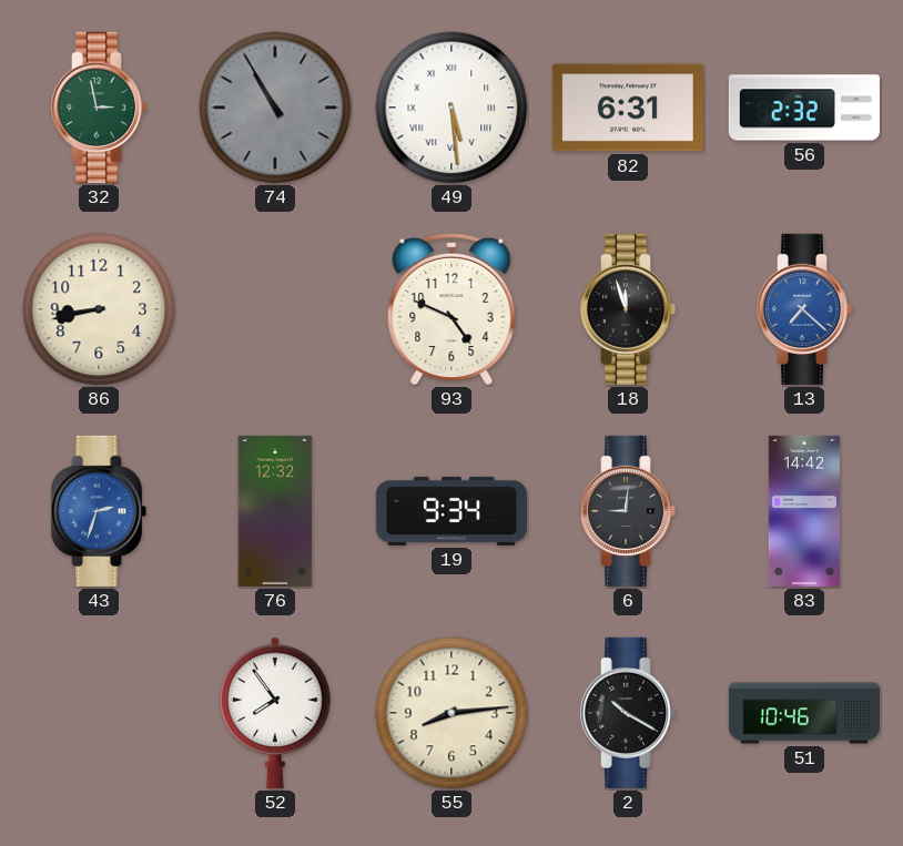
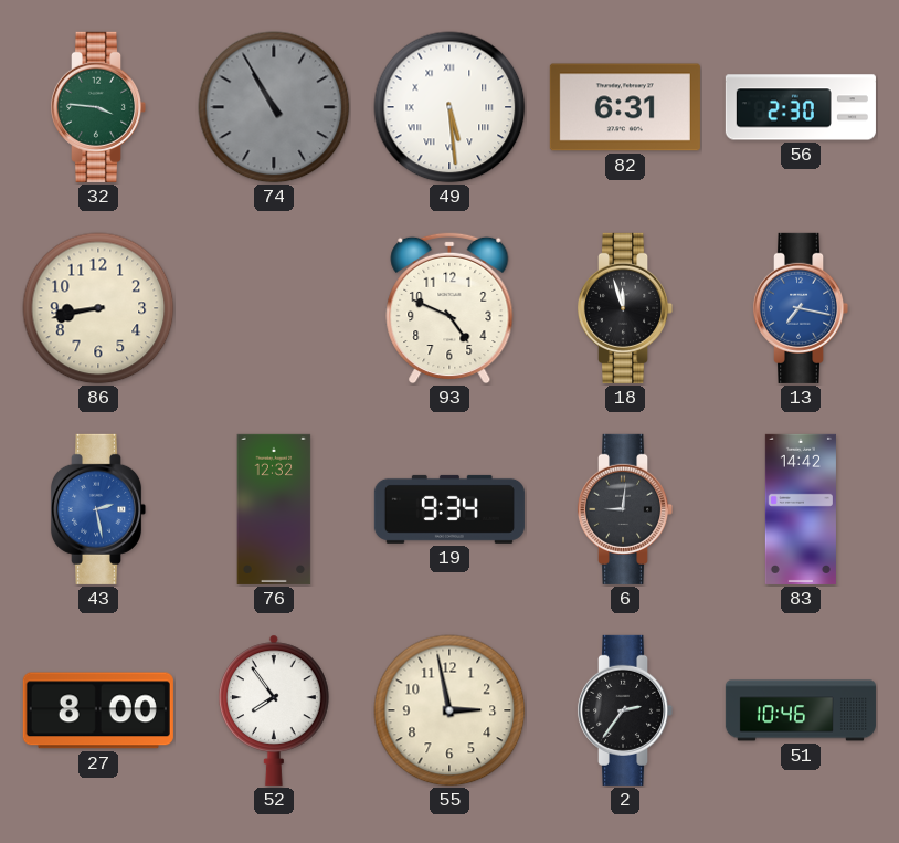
32: 2:58 -> 3:46
56: 2:32 -> 2:30
13: 7:22 -> 7:17
43: 2:33 -> 2:28
27: none -> 8:00
55: 8:14 -> 2:58
2: 10:20 -> 2:36
